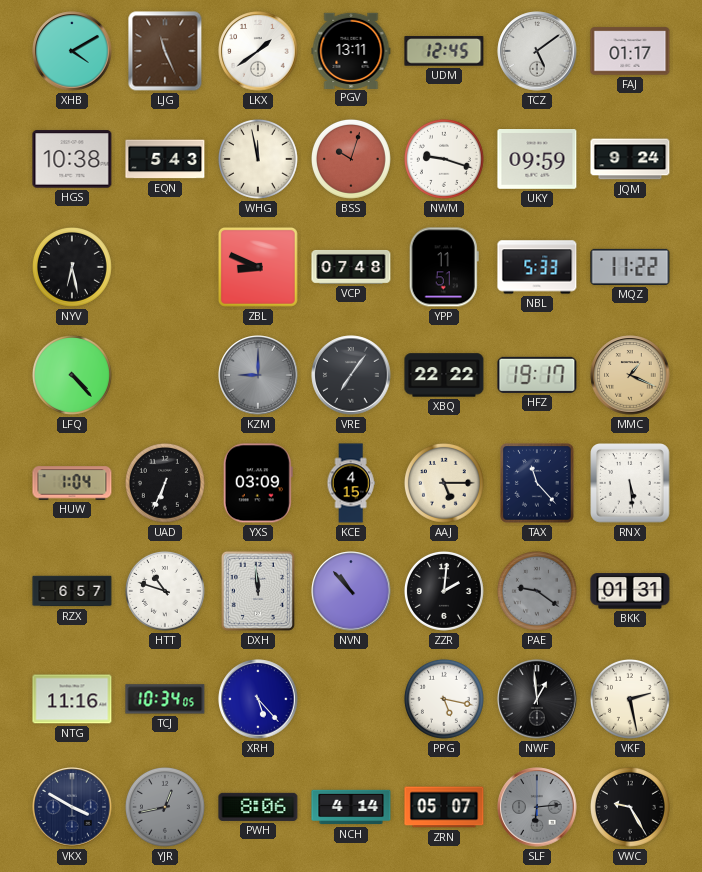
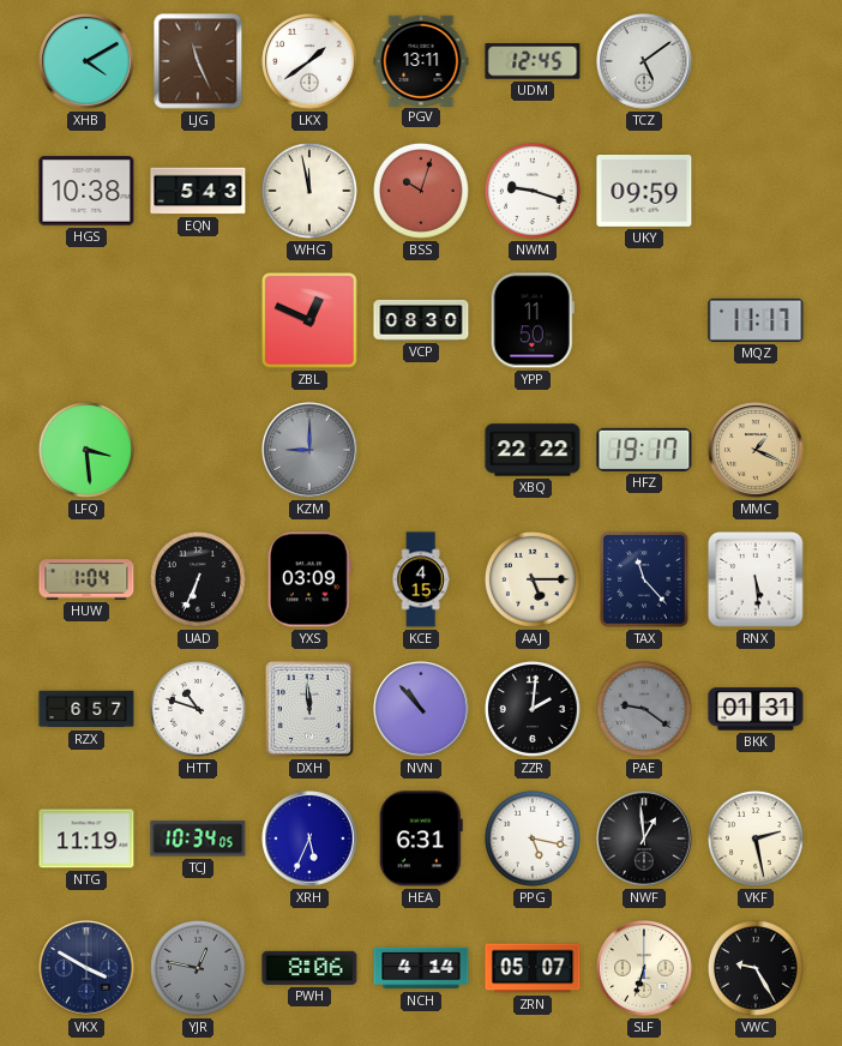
FAJ: 01:17 -> none
JQM: 9:24 -> none
NYV: 6:28 -> none
ZBL: 8:49 -> 12:49
VCP: 07:48 -> 08:30
YPP: 11:51 -> 11:50
NBL: 5:33 -> none
MQZ: 11:22 -> 11:17
LFQ: 4:23 -> 3:29
VRE: 7:06 -> none
NTG: 11:16 -> 11:19
XRH: 5:23 -> 5:34
HEA: none -> 6:31
YJR: 12:43 -> 12:47
SLF: 6:14 -> 6:33
SLF dial: grey -> cream
